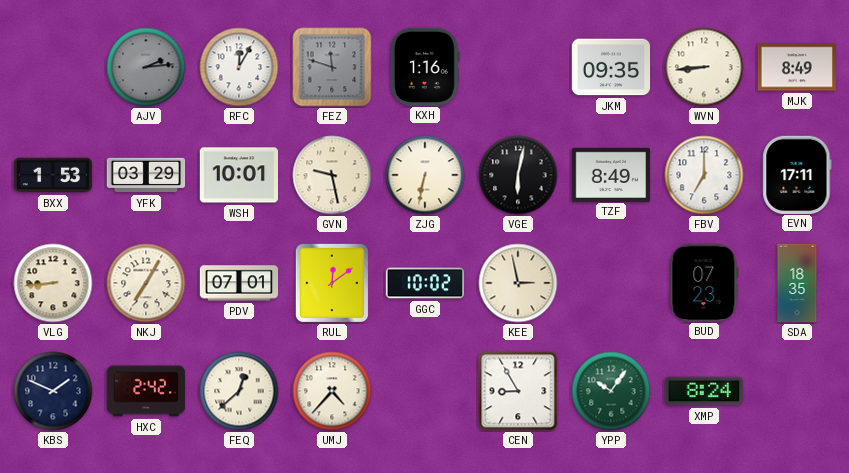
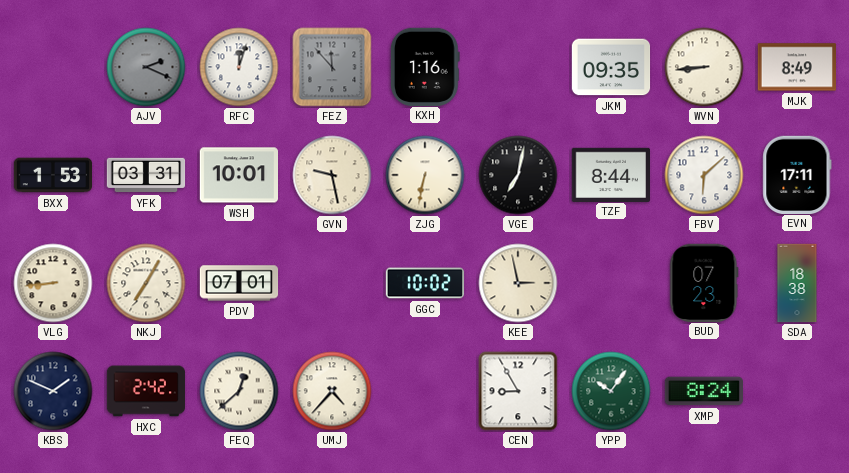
AJV: 2:14 -> 2:19
RFC: 12:05 -> 12:03
FEZ: 11:48 -> 11:53
YFK: 03:29 -> 03:31
VGE: 6:02 -> 7:02
TZF: 8:49 -> 8:44
FBV: 7:00 -> 6:08
RUL: 12:09 -> none
SDA: 18:35 -> 18:38
